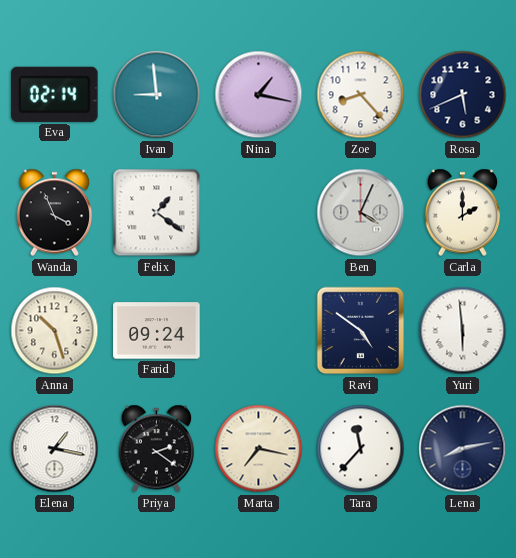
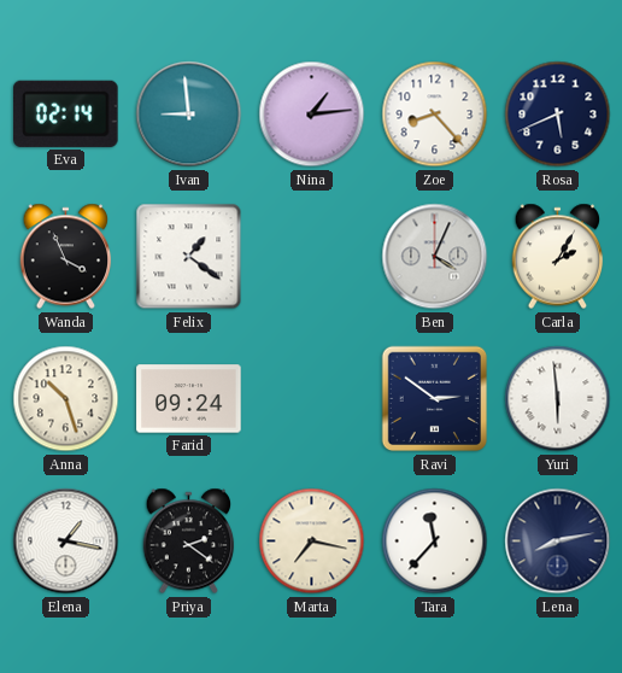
Nina: 1:17 -> 1:14
Carla: 2:00 -> 2:05
Ravi: 4:51 -> 2:51
